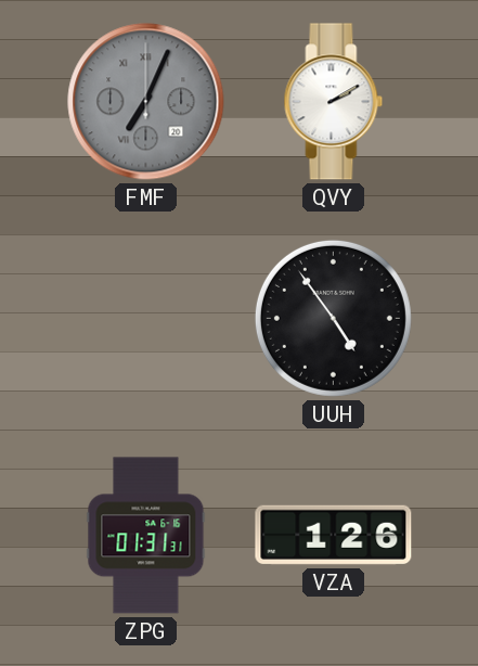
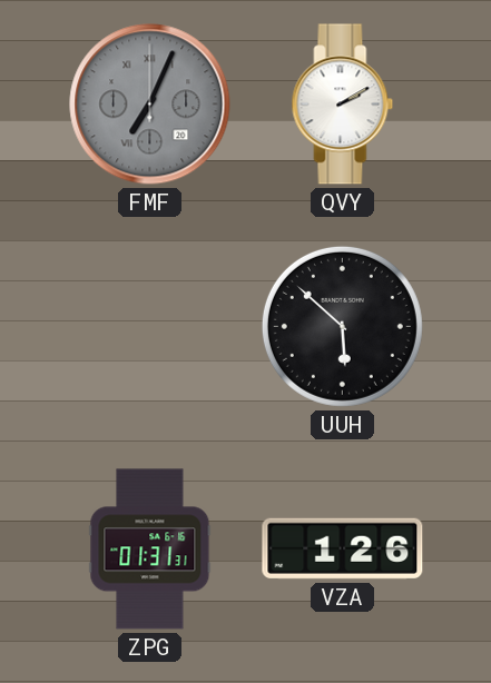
UUH: 4:54 -> 5:52
